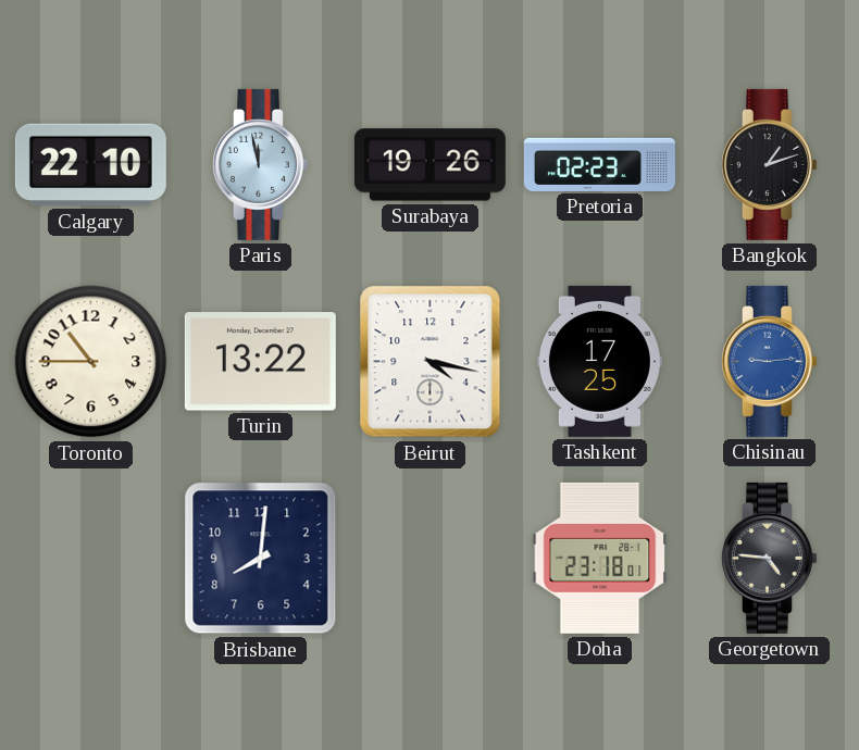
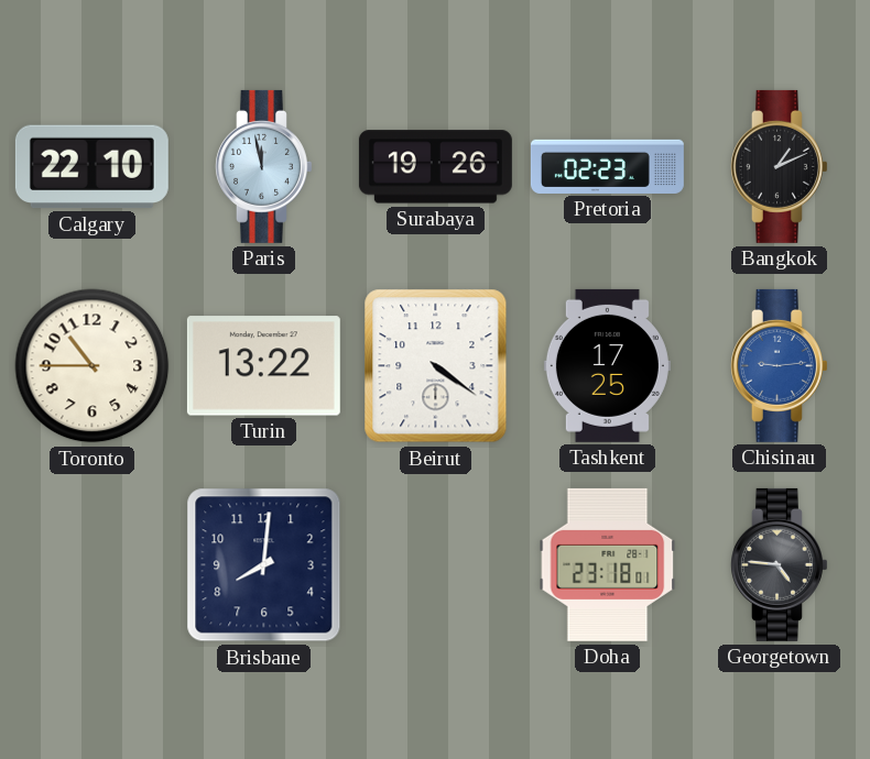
Bangkok: 1:12 -> 1:11
Beirut: 4:17 -> 4:21
